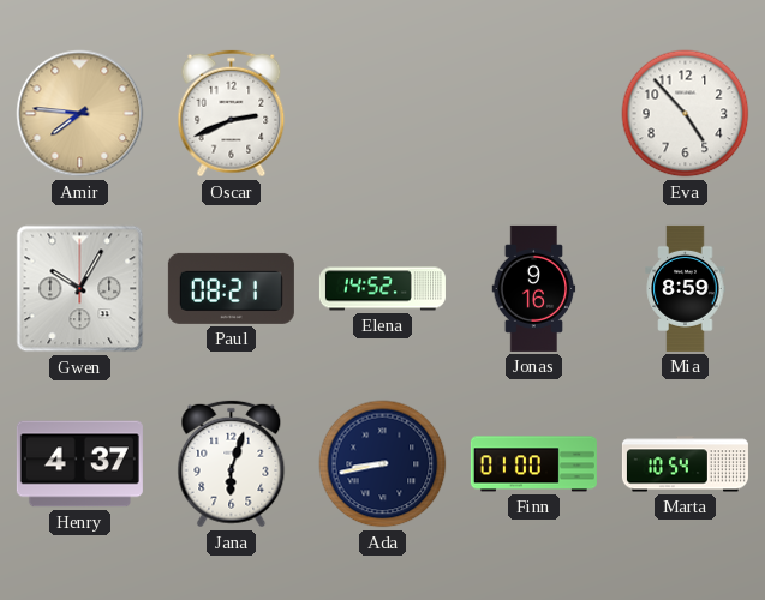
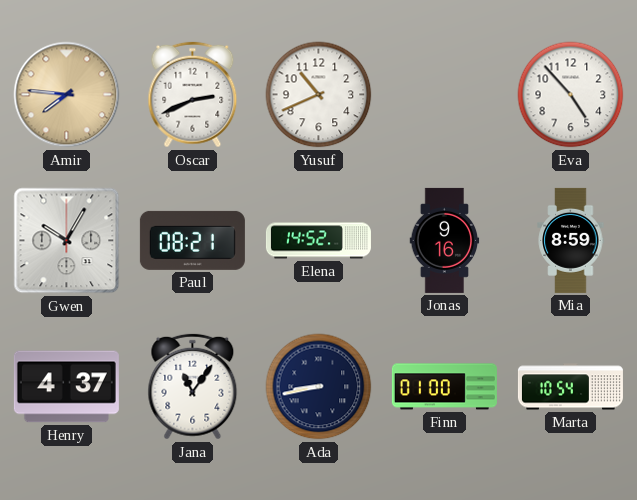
Yusuf: none -> 10:41
Jana: 6:03 -> 11:06
